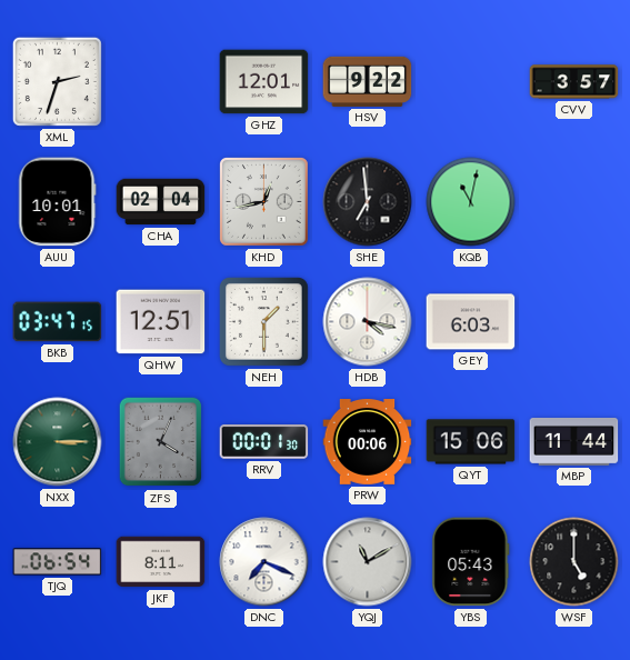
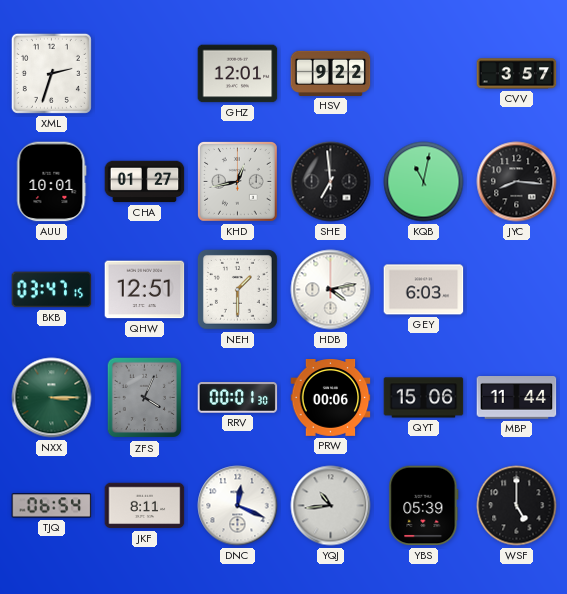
CHA: 02:04 -> 01:27
JYC: none -> 8:16
HDB: 4:17 -> 4:13
DNC: 7:19 -> 12:19
YQJ: 11:10 -> 10:44
YBS: 05:43 -> 05:39
